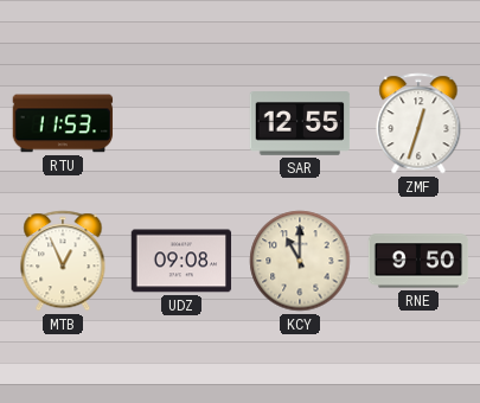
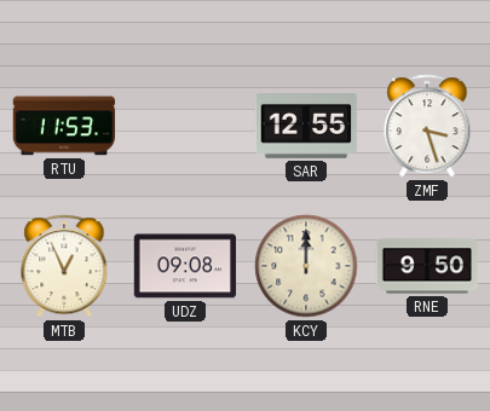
ZMF: 12:33 -> 3:27
KCY: 11:00 -> 12:00
